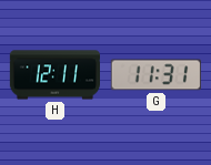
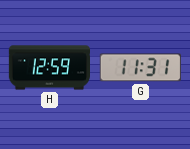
H: 12:11 -> 12:59
